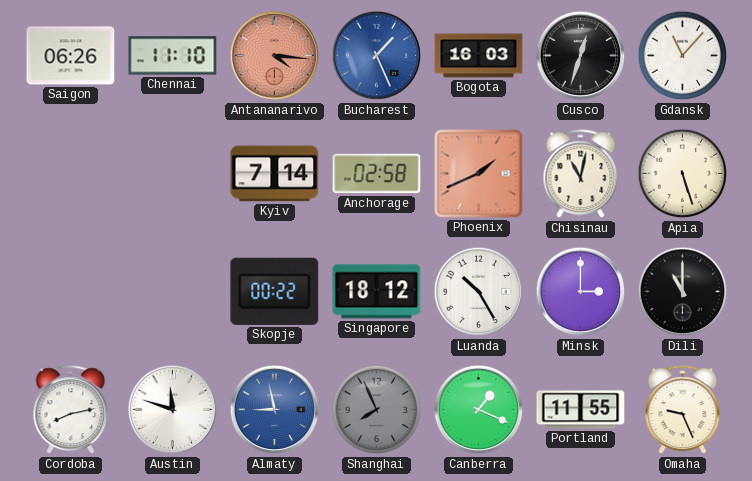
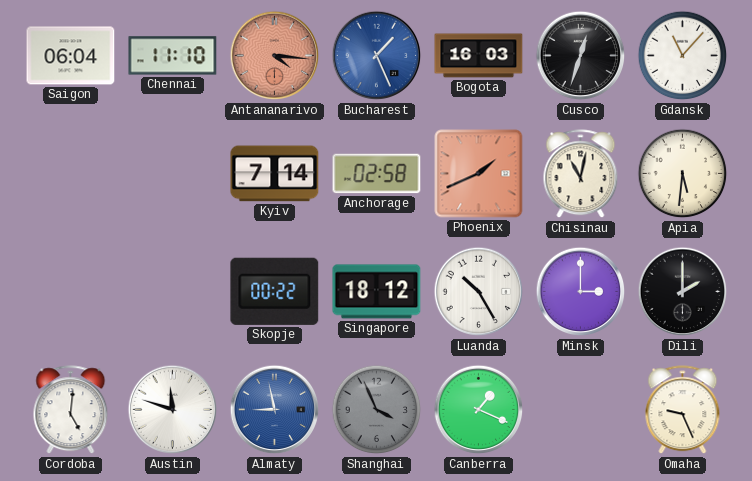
Saigon: 06:26 -> 06:04
Apia: 5:27 -> 5:31
Dili: 11:00 -> 2:00
Cordoba: 8:13 -> 5:01
Shanghai: 7:56 -> 3:56
Portland: 11:55 -> none
